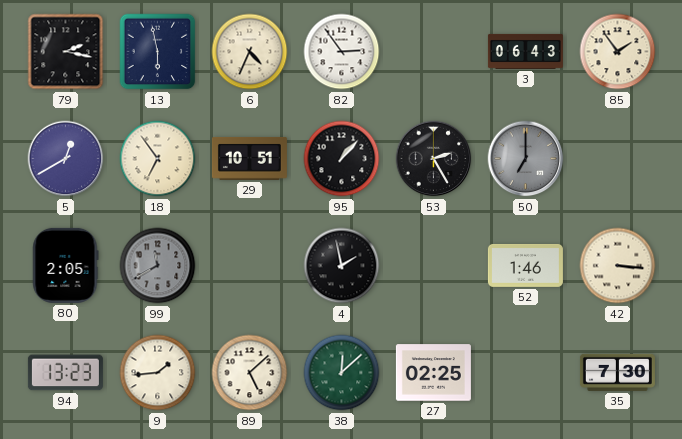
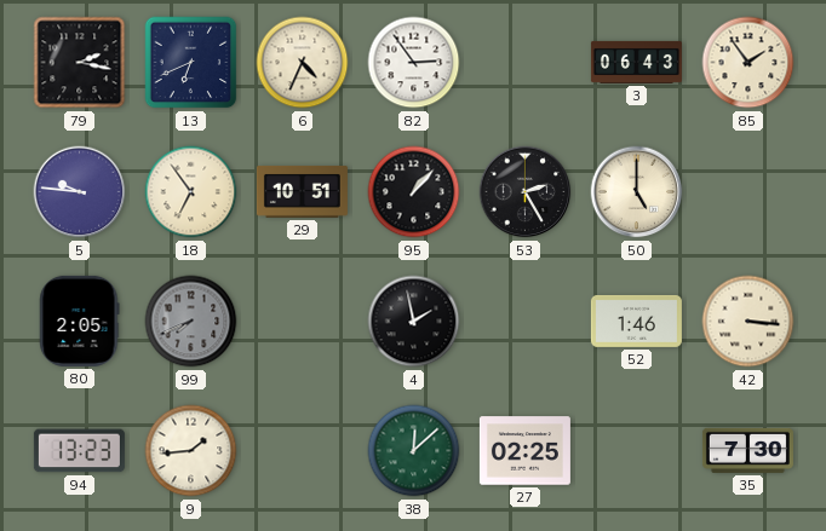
13: 5:58 -> 6:41
5: 12:40 -> 9:46
50: 7:00 -> 5:00
50 dial: grey -> cream
99: 11:40 -> 7:41
89: 5:08 -> none
